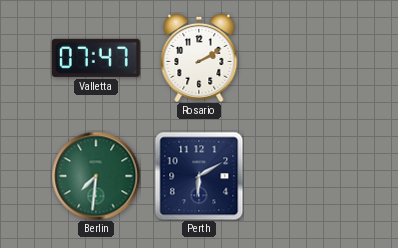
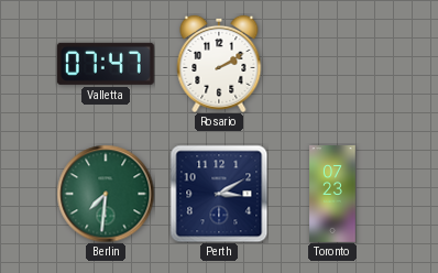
Perth: 6:10 -> 3:10
Toronto: none -> 07:23
